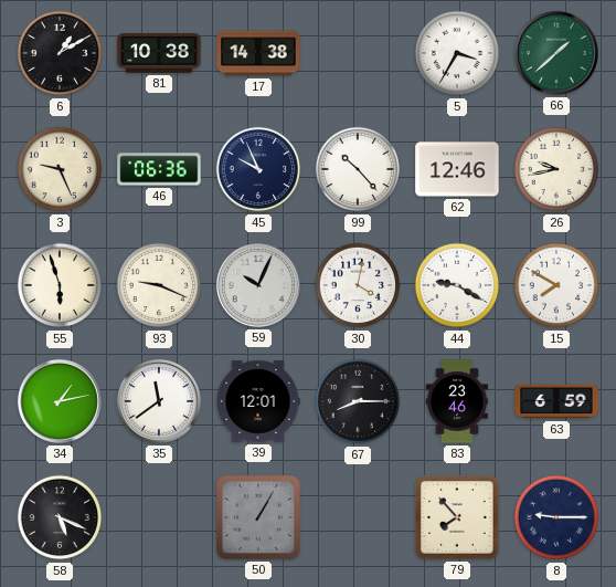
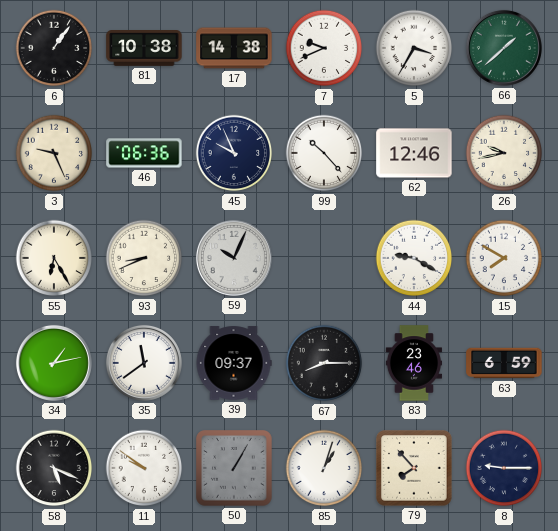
6: 1:10 -> 1:06
7: none -> 9:41
55: 5:57 -> 6:25
93: 9:19 -> 8:41
30: 4:02 -> none
39: 12:01 -> 09:37
11: none -> 9:51
85: none -> 1:03
